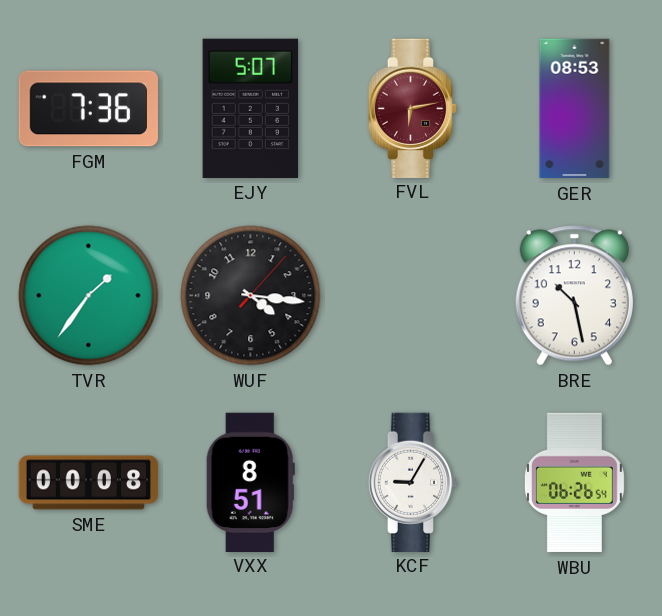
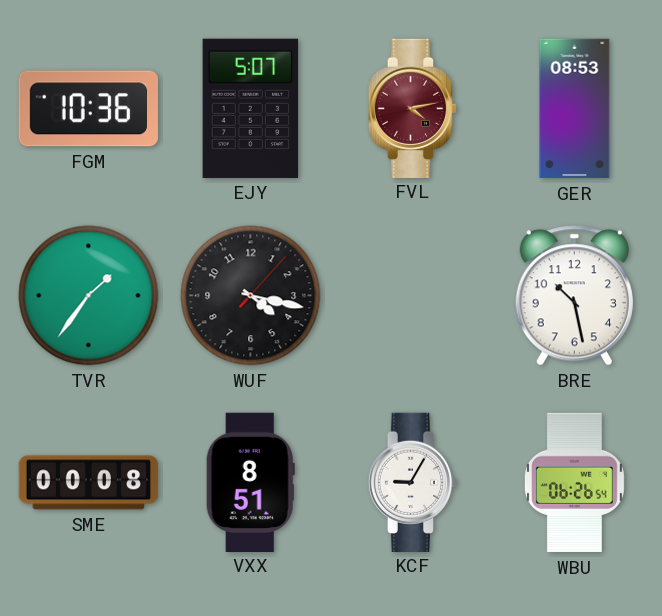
FGM: 7:36 -> 10:36
FVL: 6:13 -> 4:13
WUF: 4:16 -> 4:17
